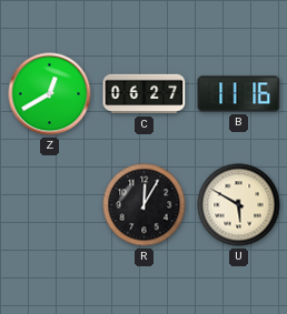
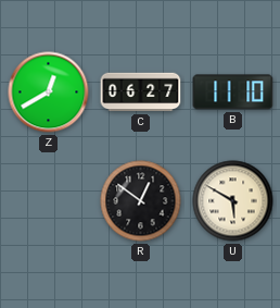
B: 11:16 -> 11:10
R: 12:05 -> 12:51
